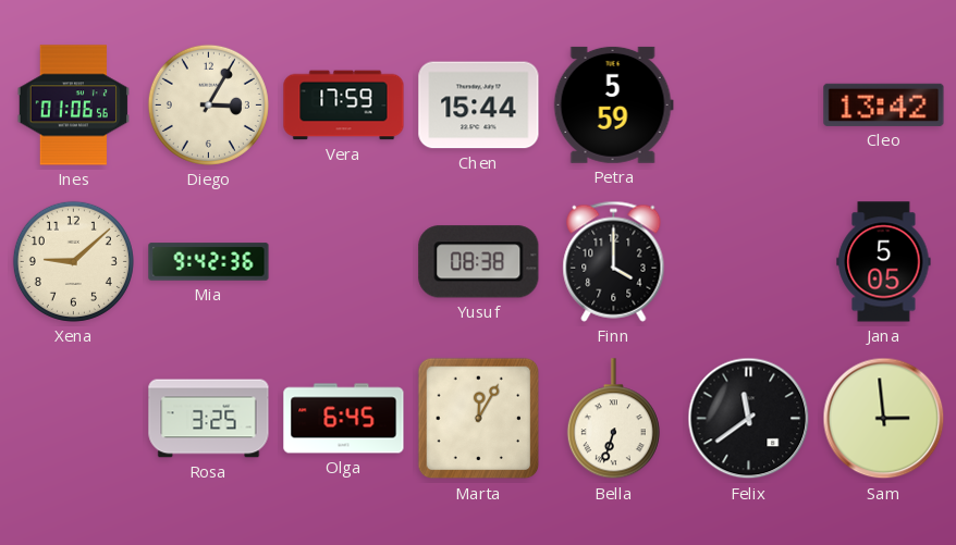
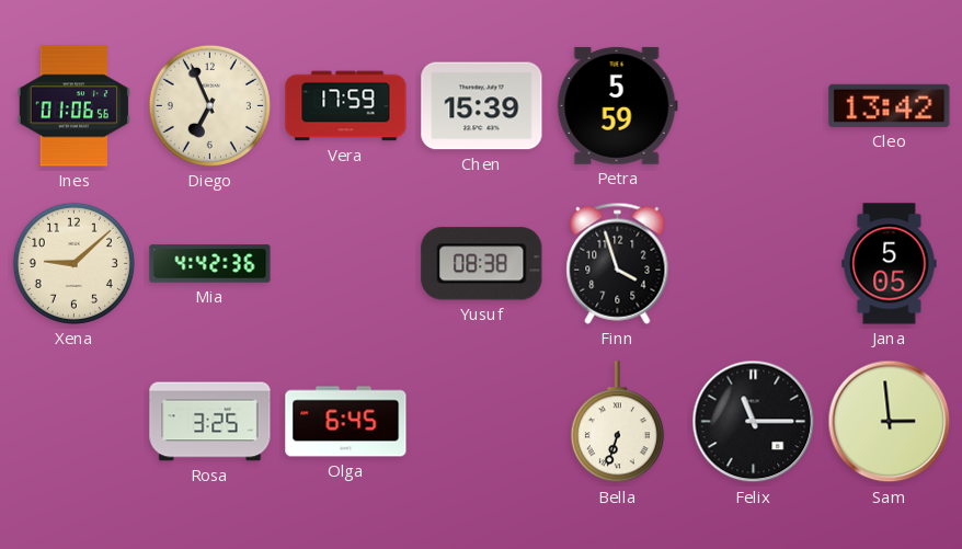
Diego: 3:05 -> 6:56
Chen: 15:44 -> 15:39
Mia: 9:42 -> 4:42
Finn: 4:00 -> 3:57
Marta: 12:05 -> none
Felix: 11:39 -> 11:15
